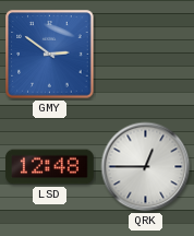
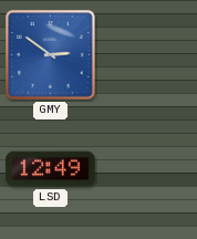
LSD: 12:48 -> 12:49
QRK: 12:45 -> none
